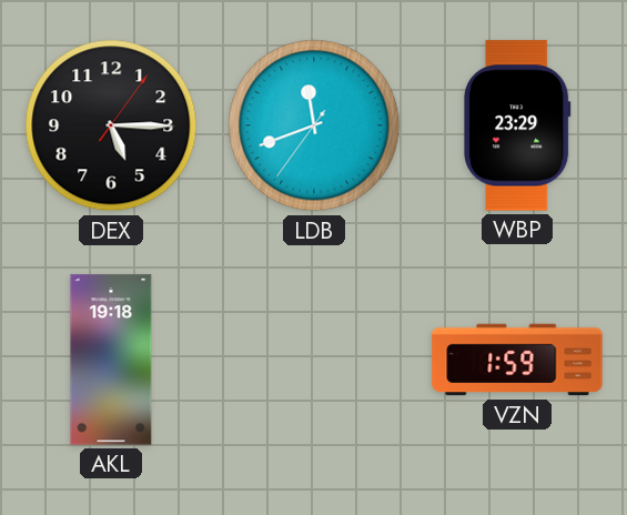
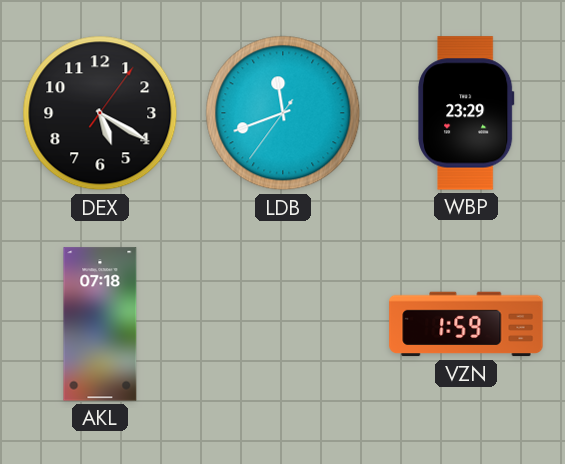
DEX: 5:15 -> 5:20
AKL: 19:18 -> 07:18
